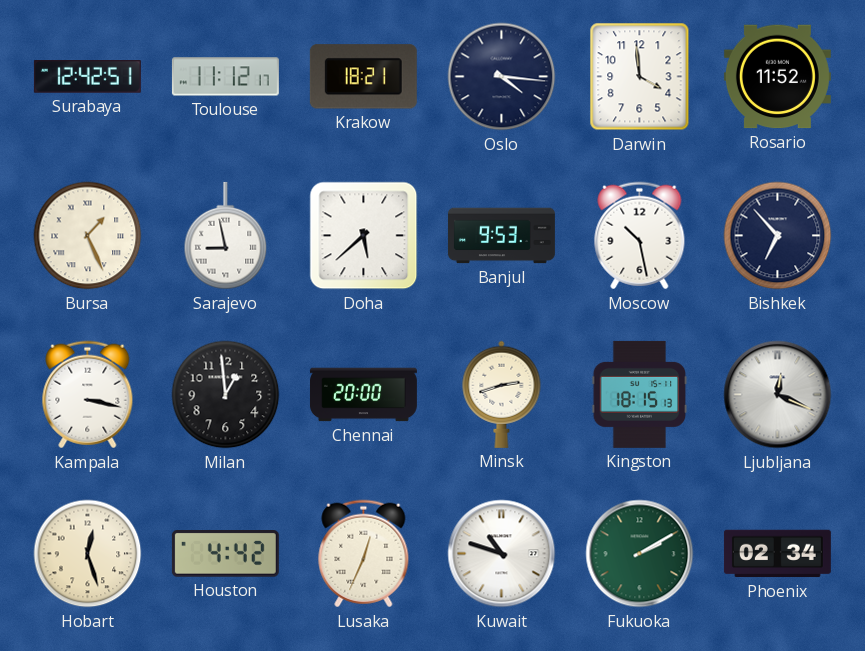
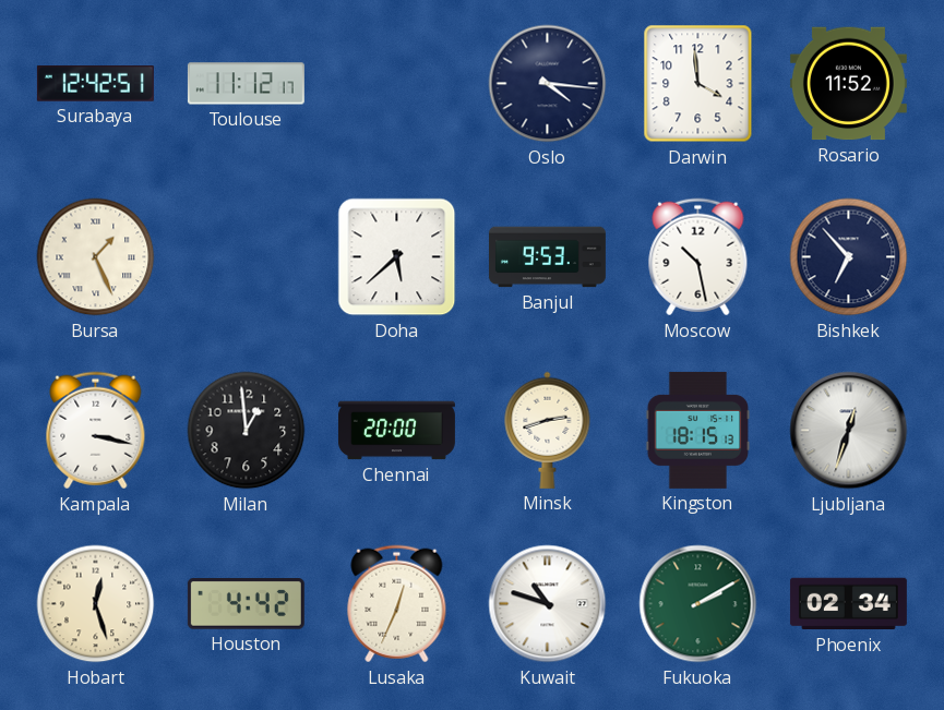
Krakow: 18:21 -> none
Sarajevo: 8:58 -> none
Ljubljana: 12:19 -> 12:33
